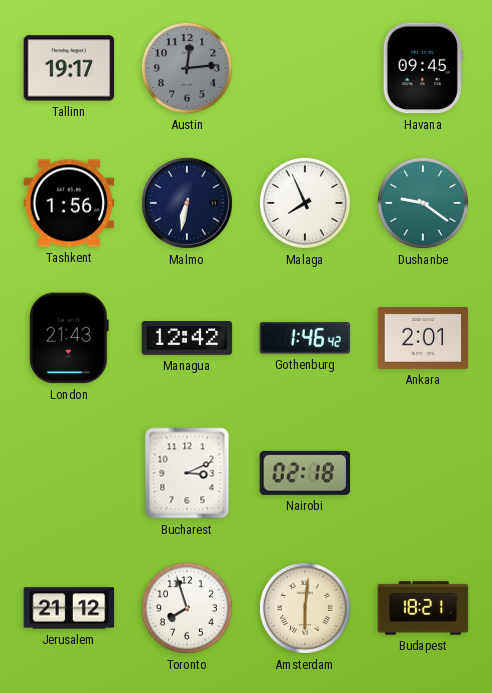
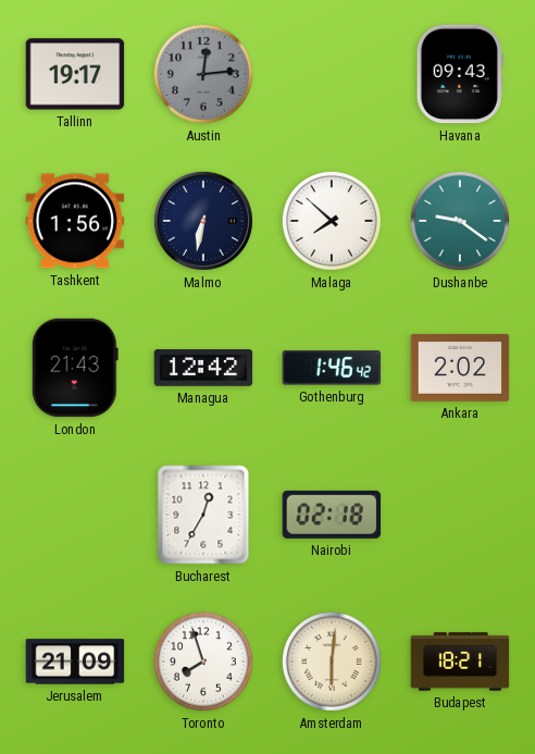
Havana: 09:45 -> 09:43
Malaga: 7:56 -> 7:52
Ankara: 2:01 -> 2:02
Bucharest: 3:11 -> 12:35
Jerusalem: 21:12 -> 21:09
